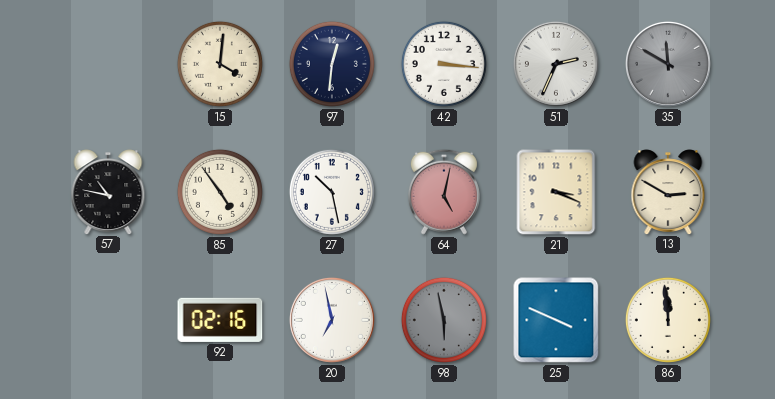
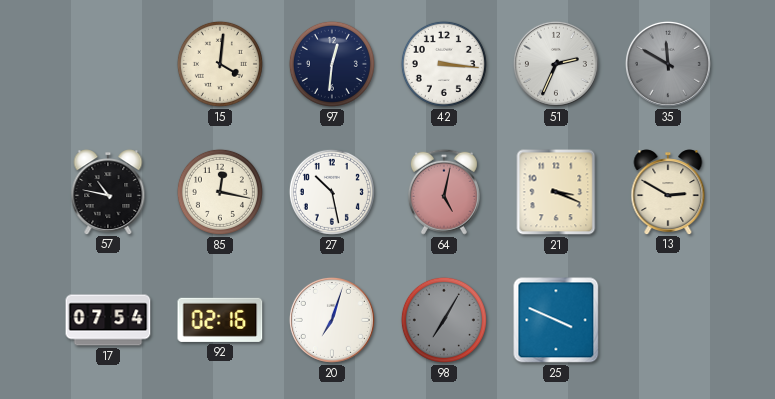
85: 4:54 -> 12:17
17: none -> 07:54
20: 6:58 -> 7:03
98: 5:58 -> 7:05
86: 11:59 -> none
